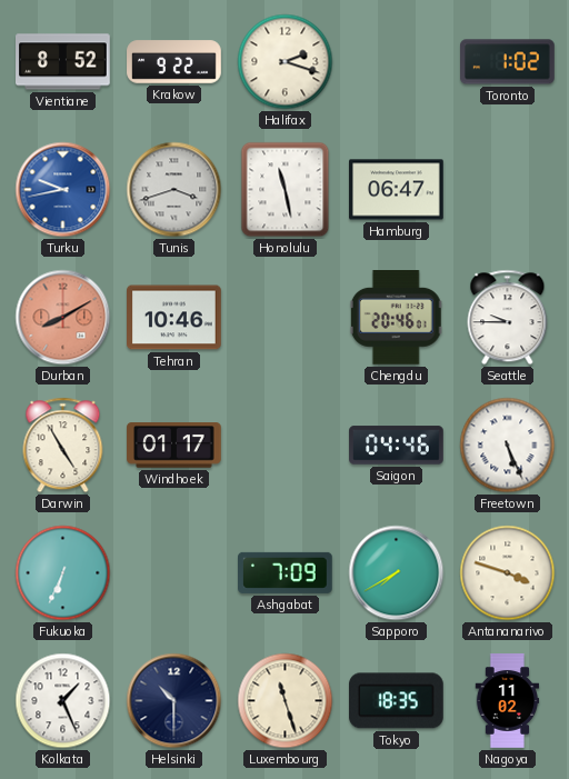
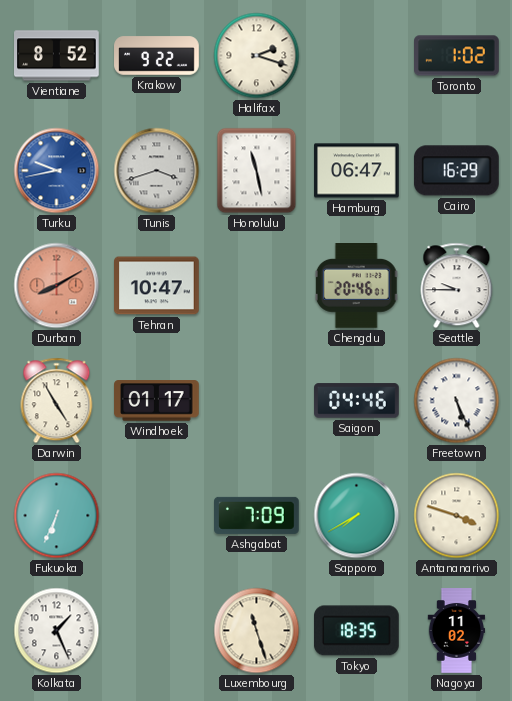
Cairo: none -> 16:29
Tehran: 10:46 -> 10:47
Helsinki: 10:30 -> none
